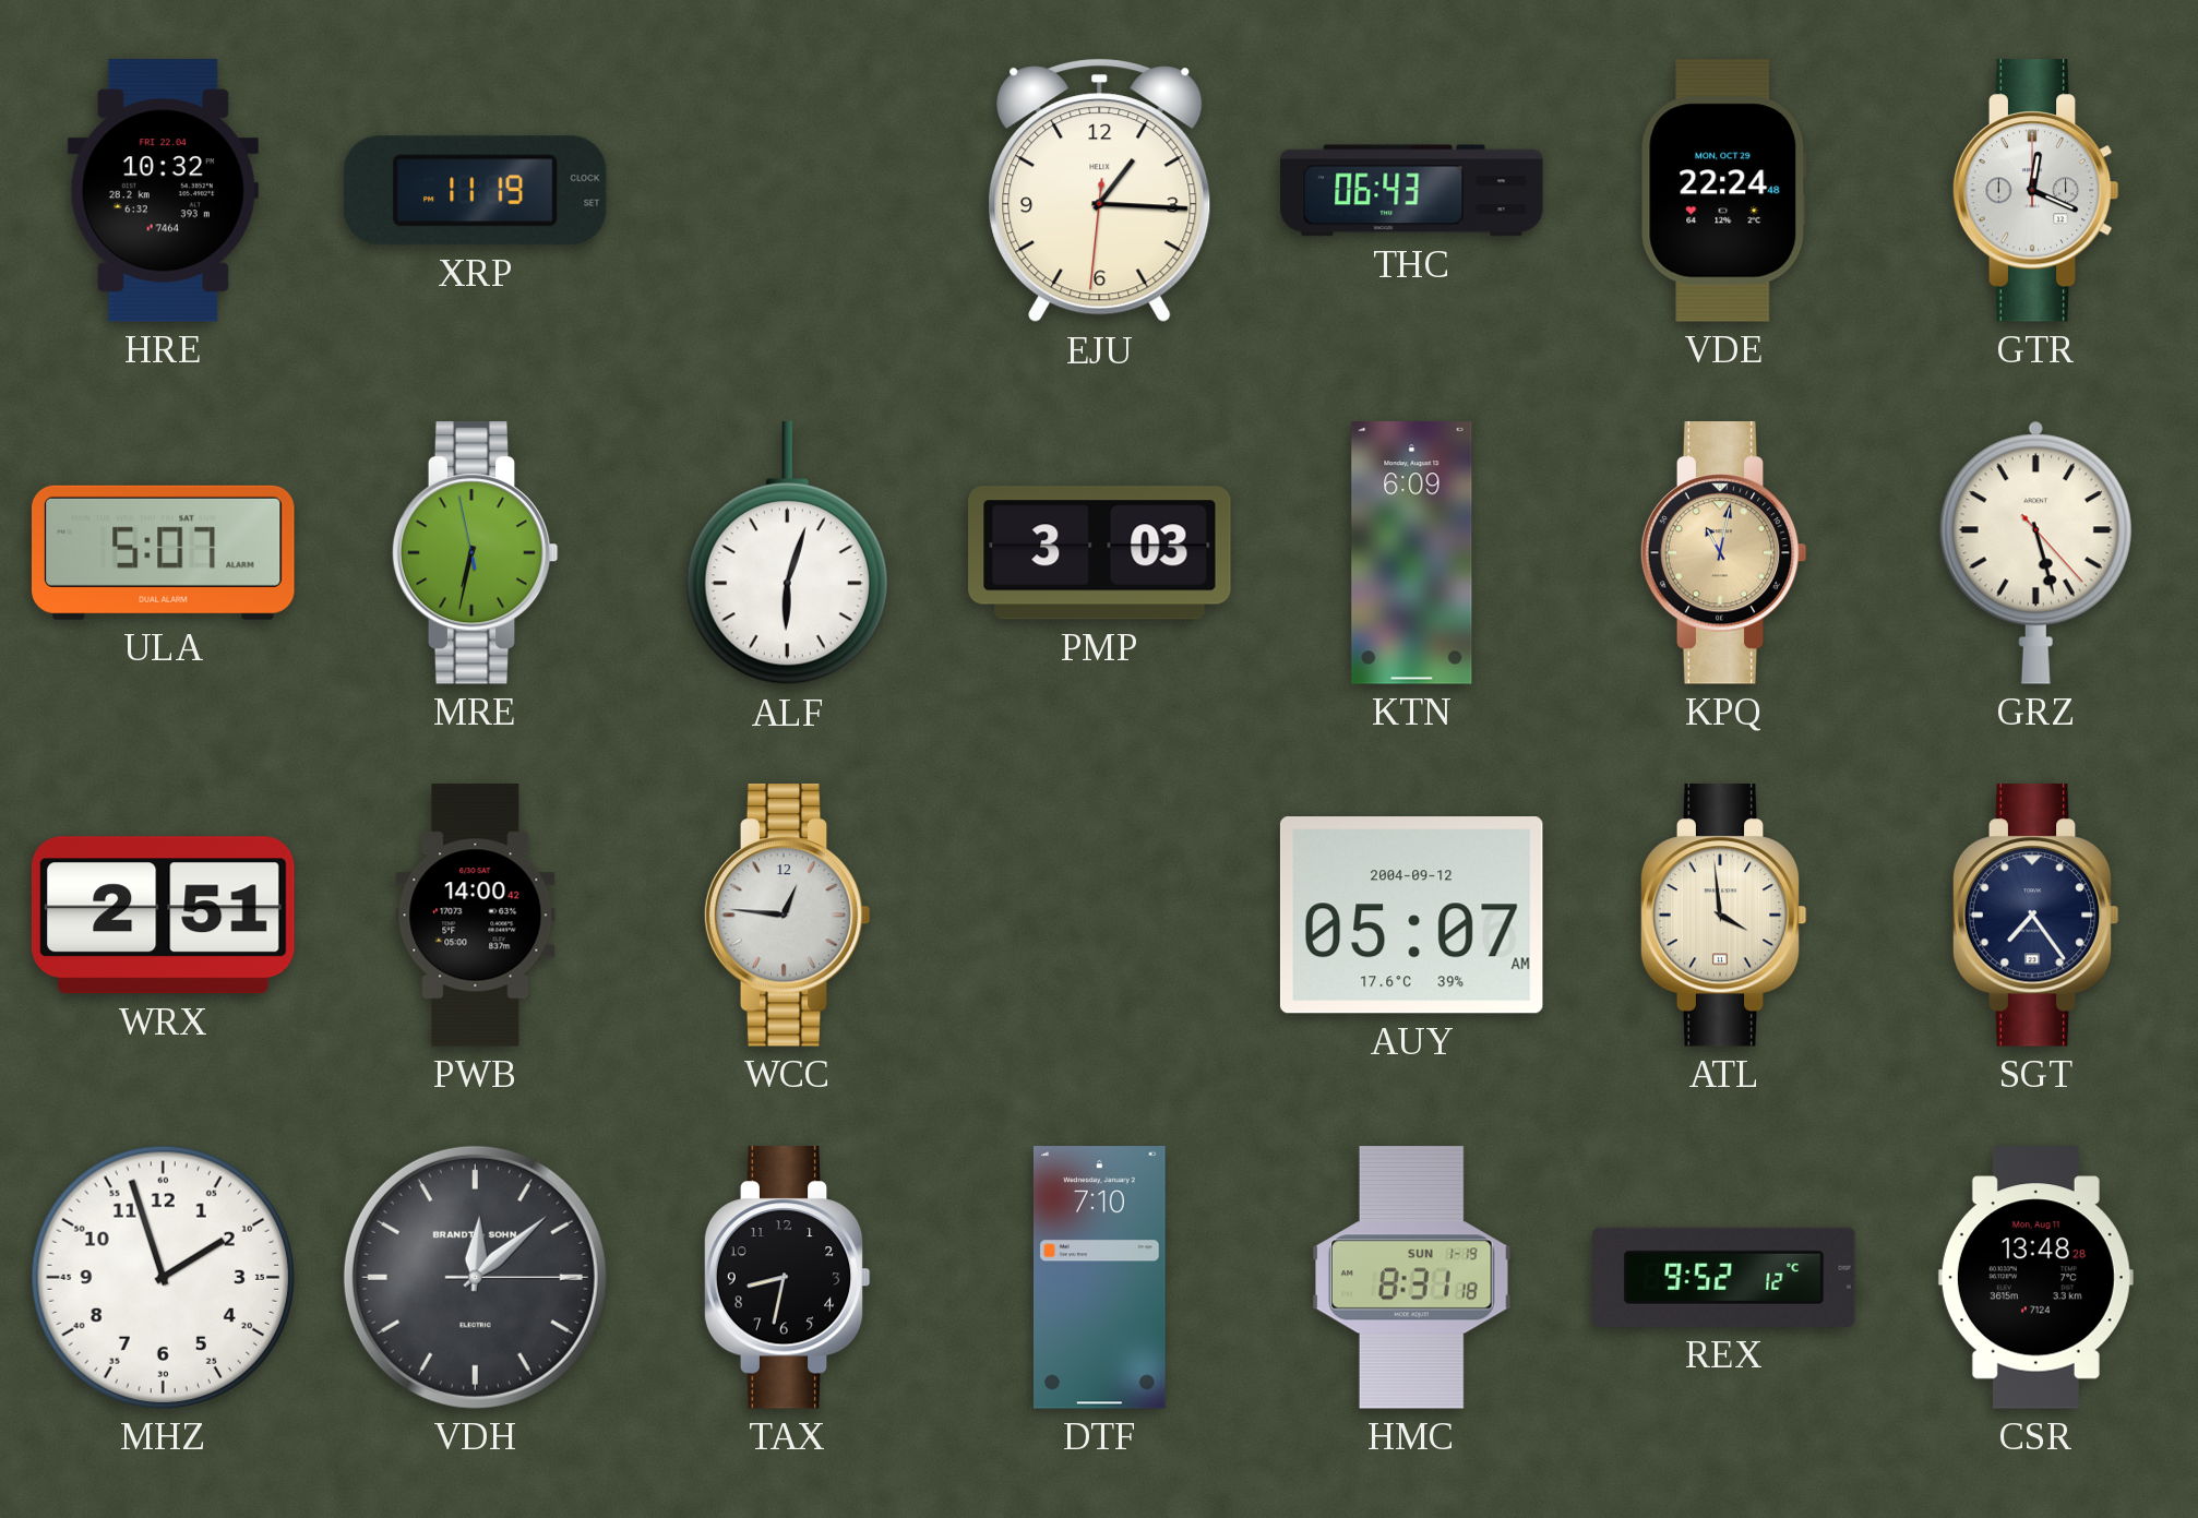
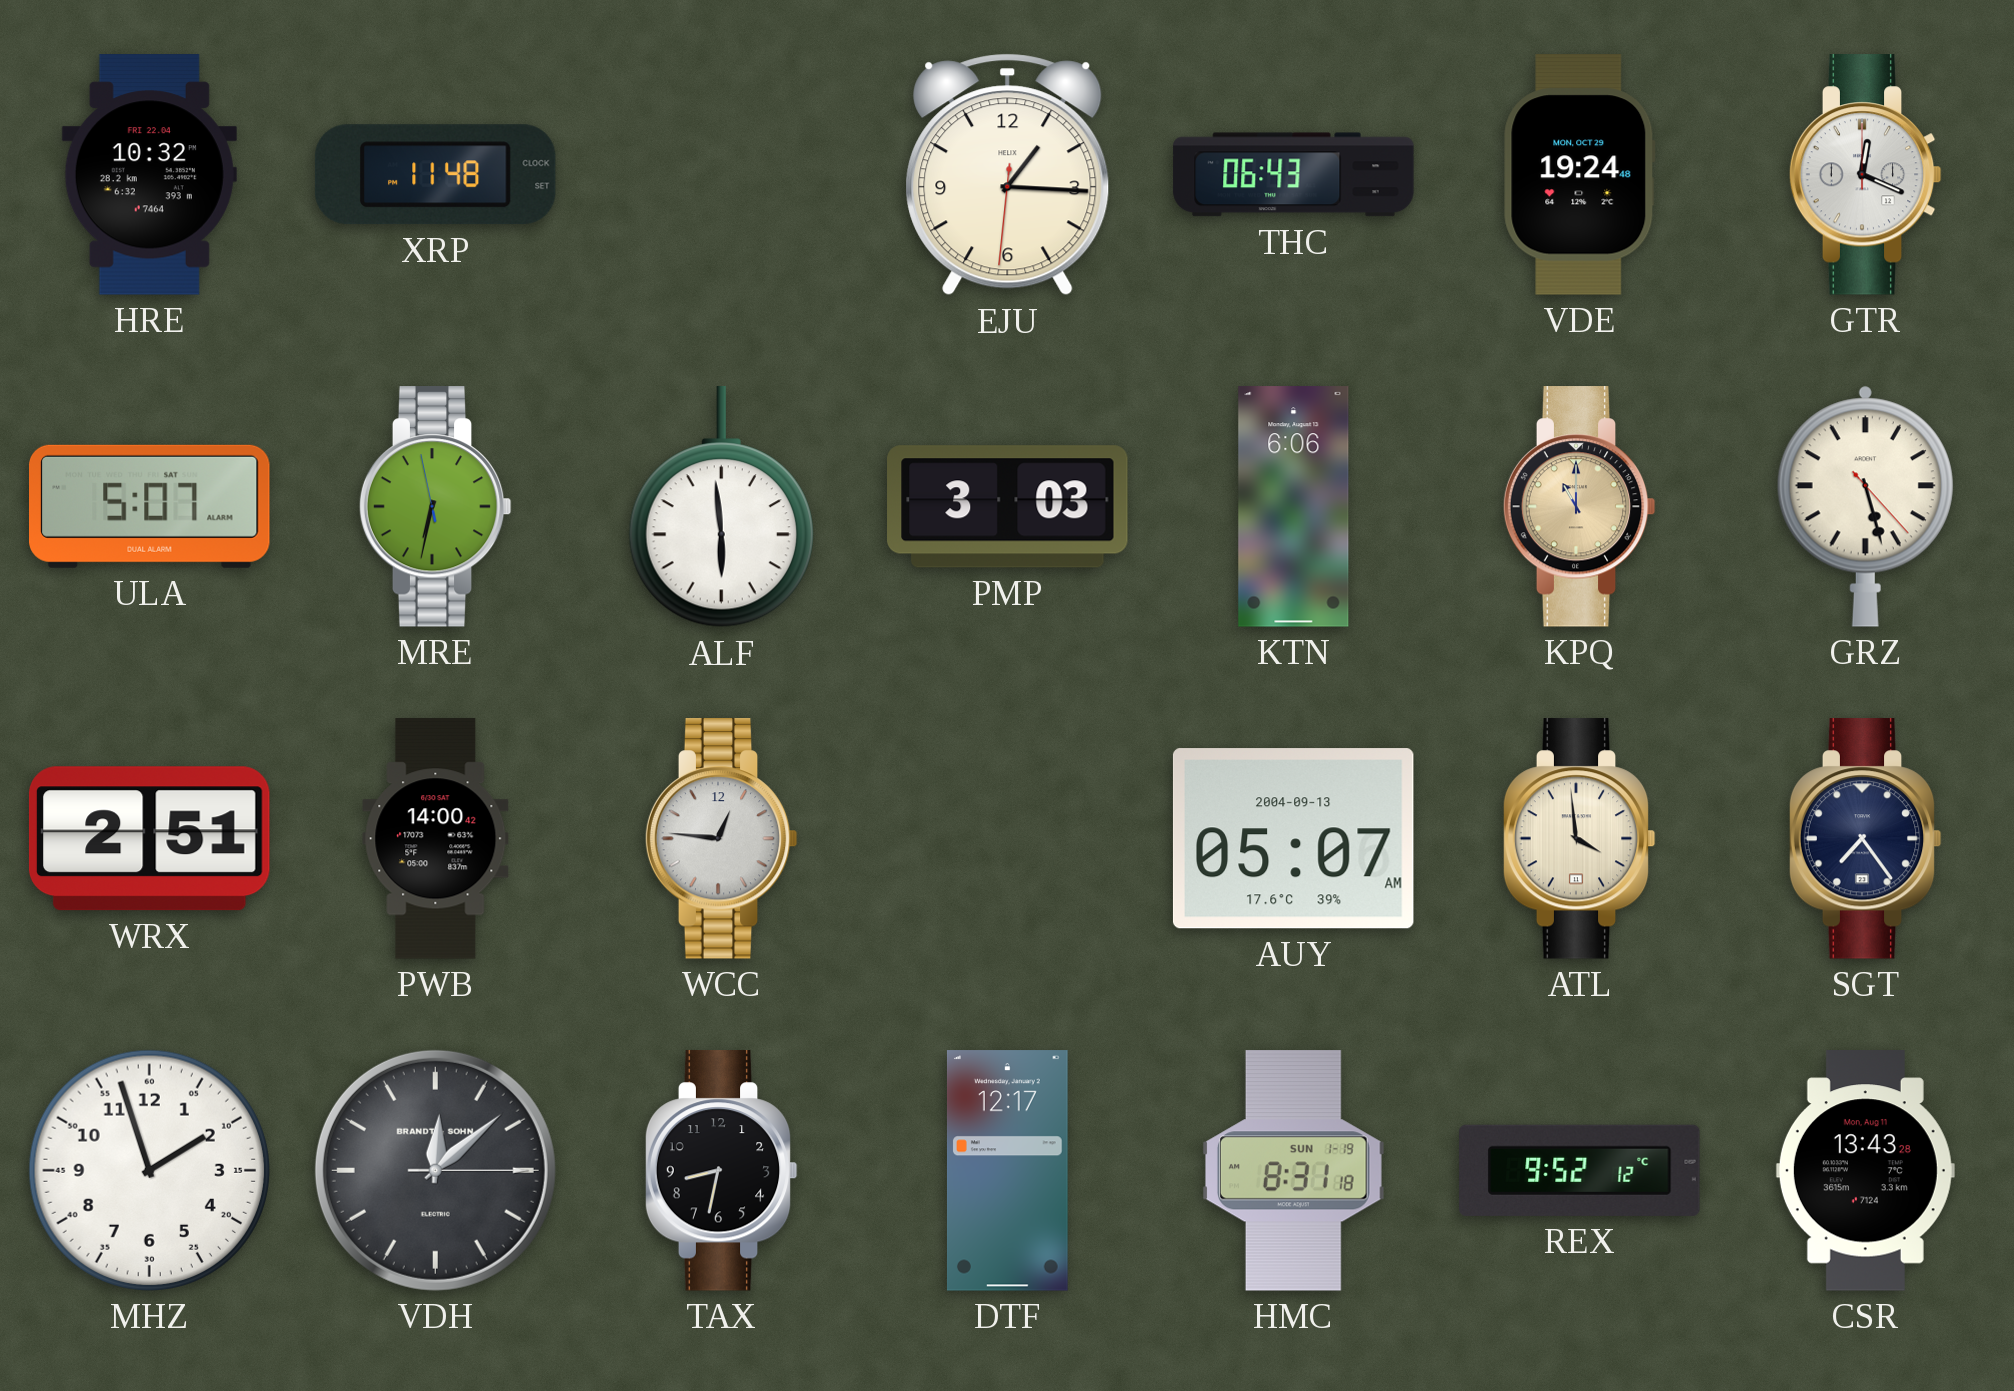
XRP: 11:19 -> 11:48
VDE: 22:24 -> 19:24
ALF: 6:03 -> 5:59
KTN: 6:09 -> 6:06
KPQ: 11:02 -> 11:00
AUY date: 2004-09-12 -> 2004-09-13
DTF: 7:10 -> 12:17
CSR: 13:48 -> 13:43
